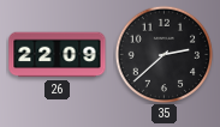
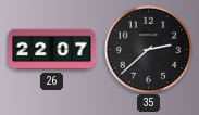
26: 22:09 -> 22:07
